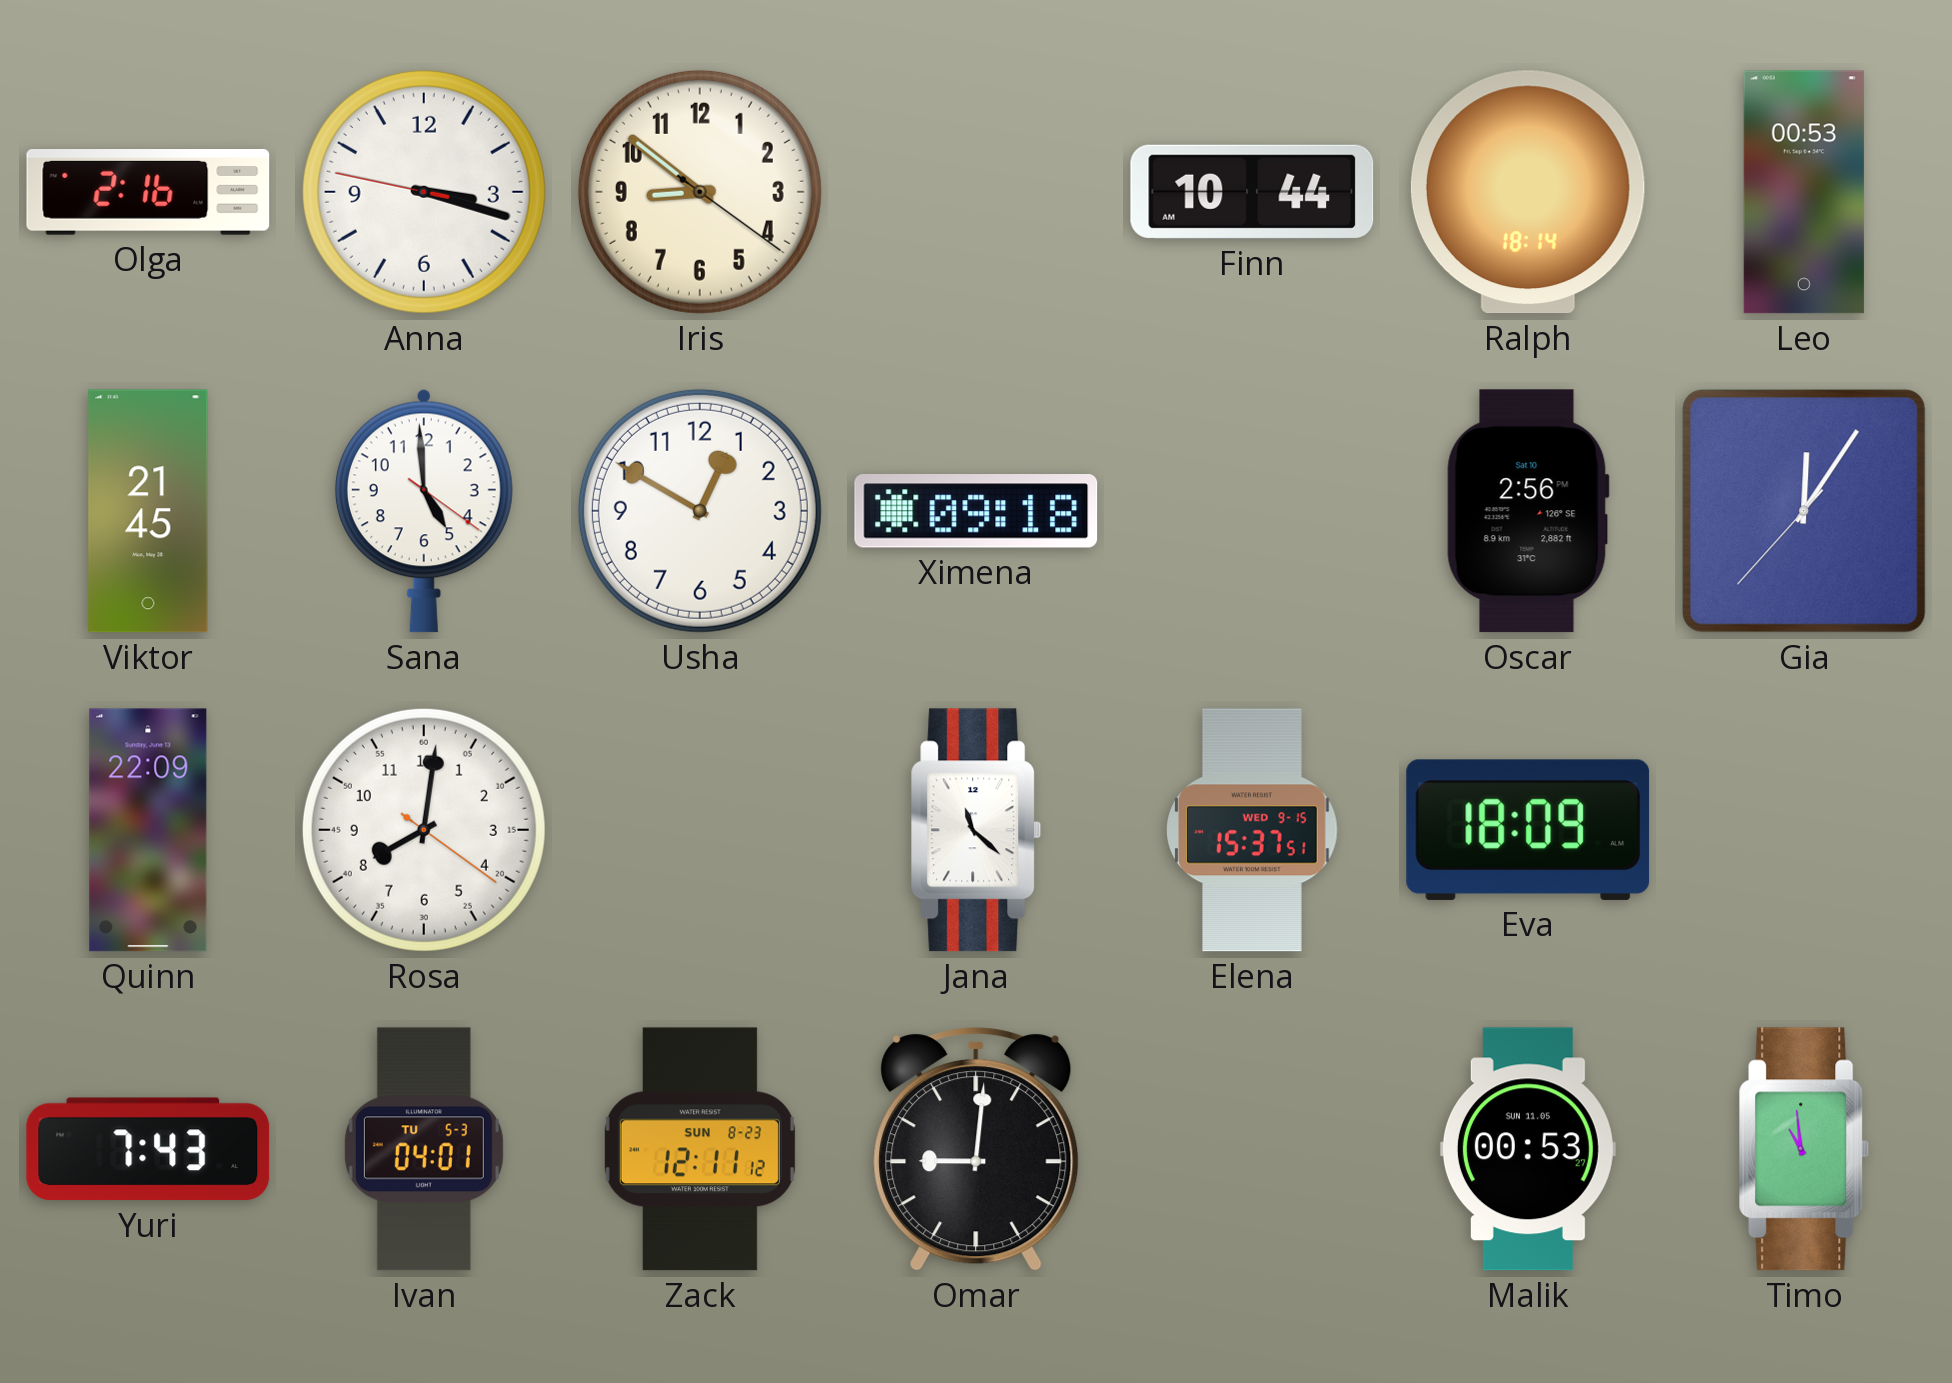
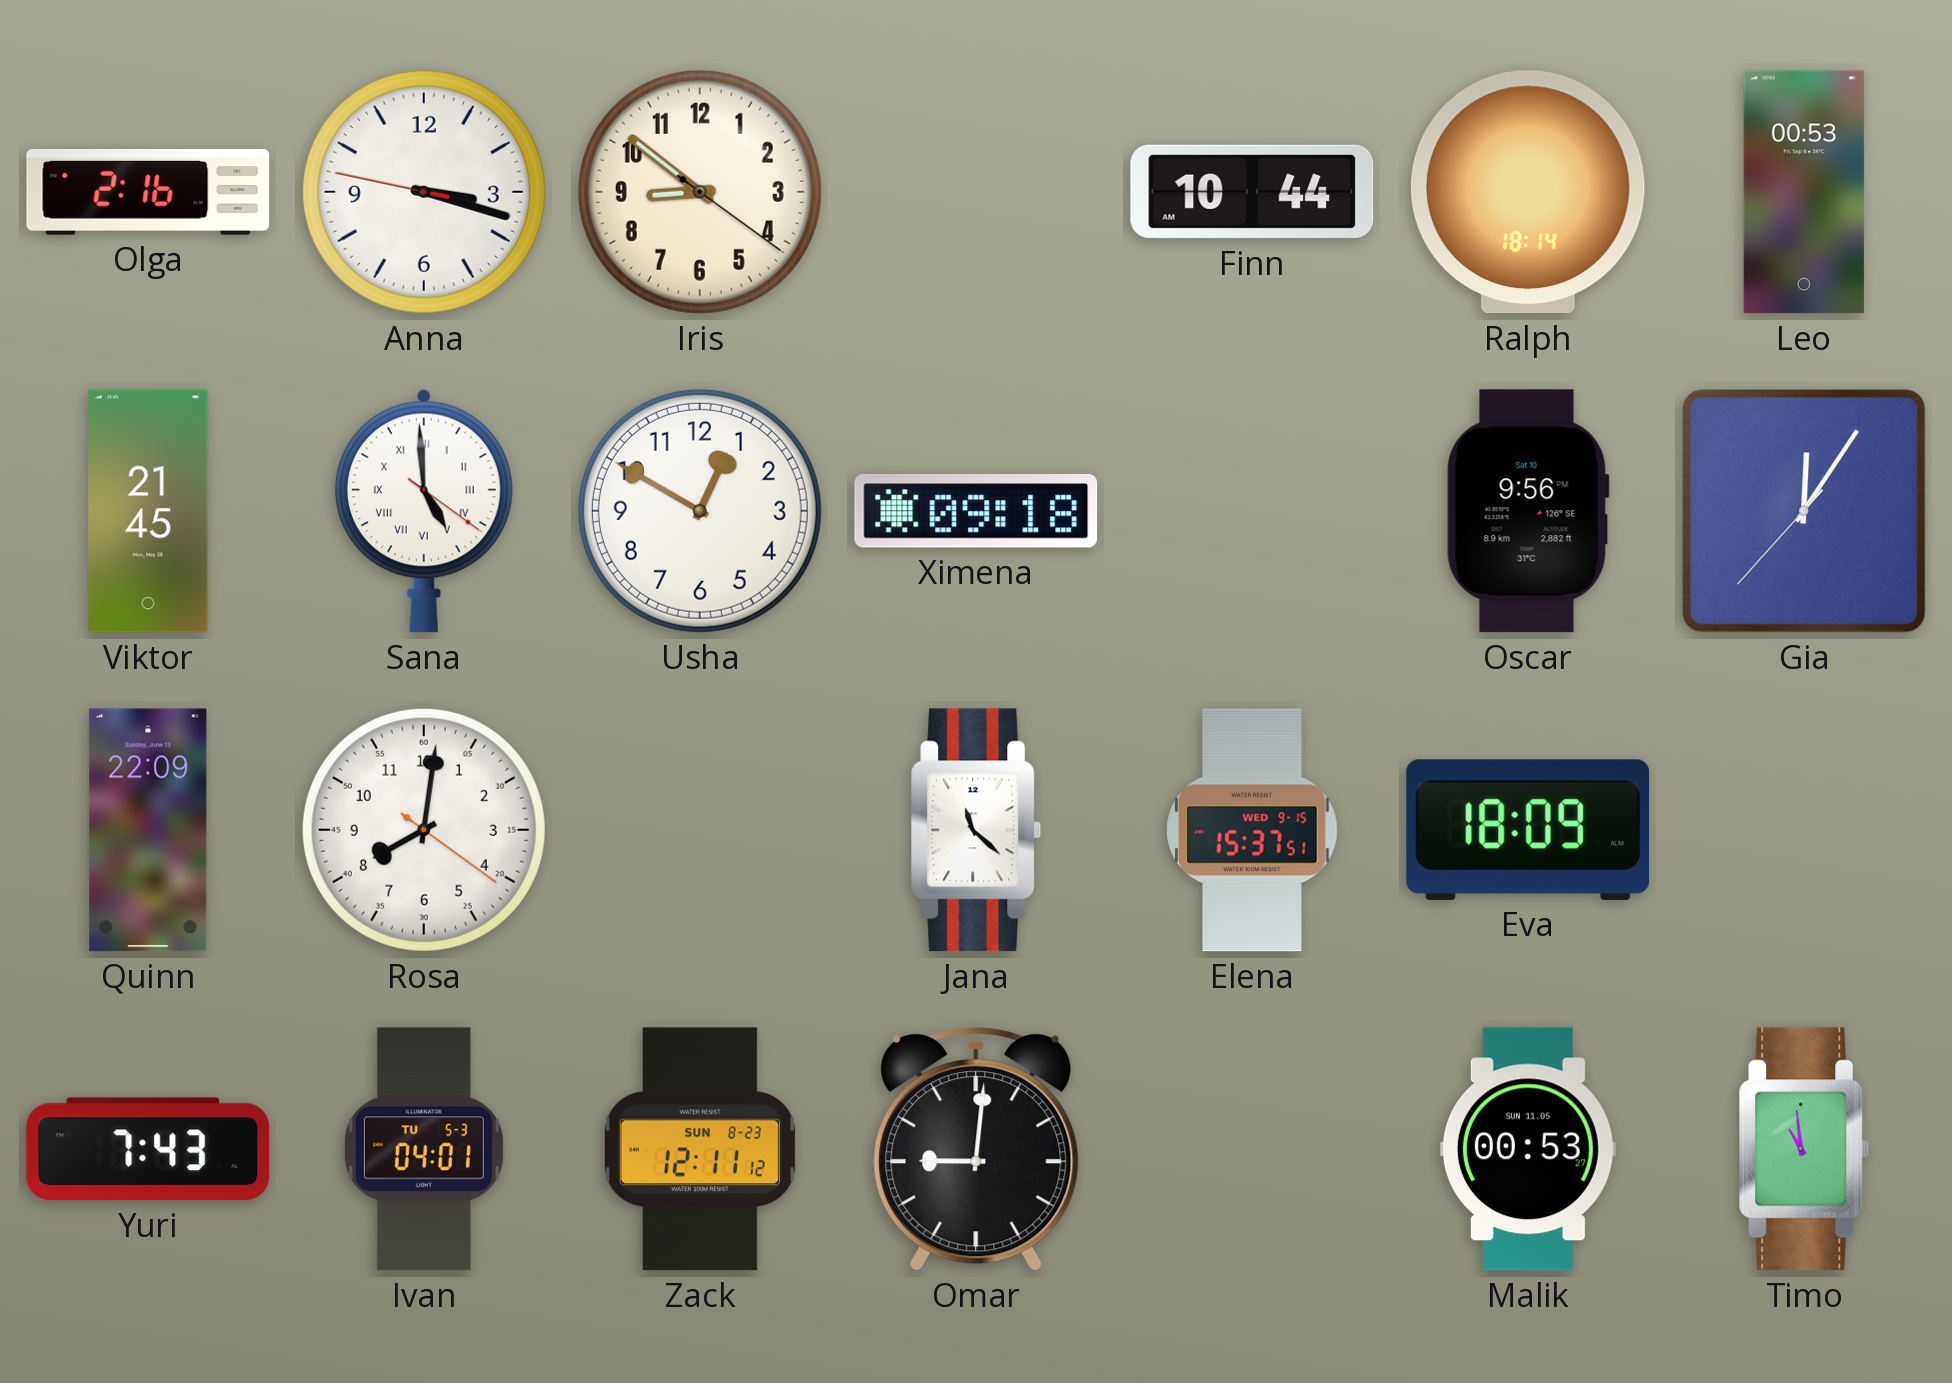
Sana numerals: Arabic -> Roman
Oscar: 2:56 -> 9:56
